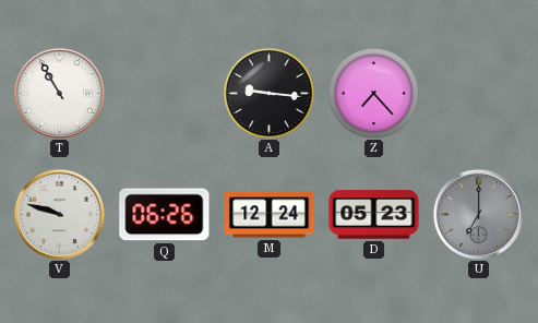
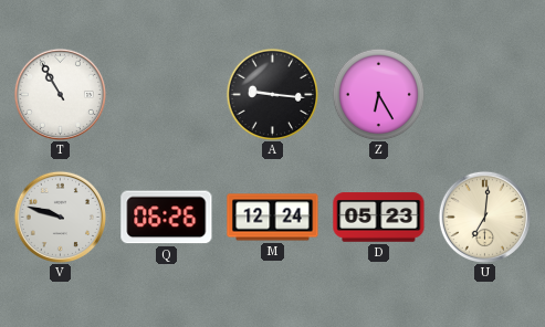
Z: 7:23 -> 6:25
U: 7:00 -> 7:01
U dial: grey -> cream
